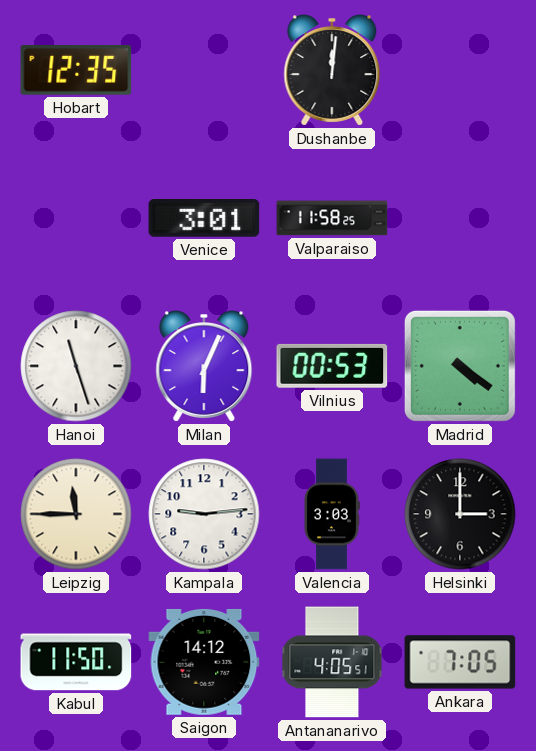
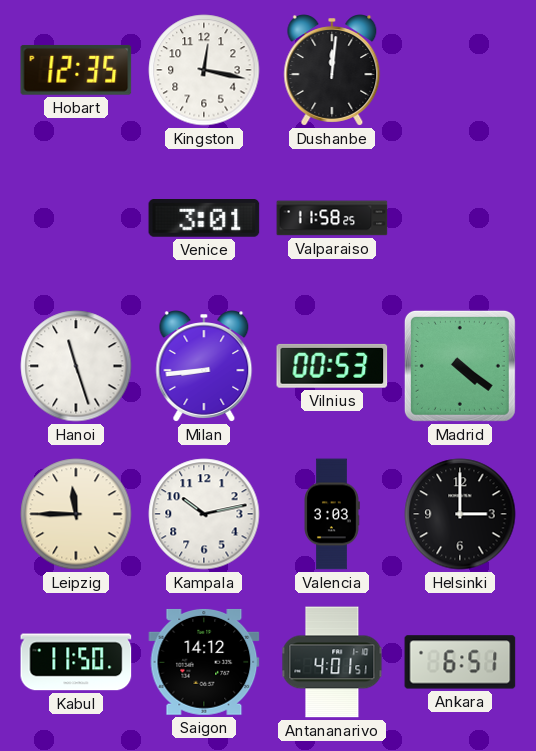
Kingston: none -> 12:17
Milan: 6:04 -> 8:44
Kampala: 9:14 -> 10:13
Antananarivo: 4:05 -> 4:01
Ankara: 7:05 -> 6:51
